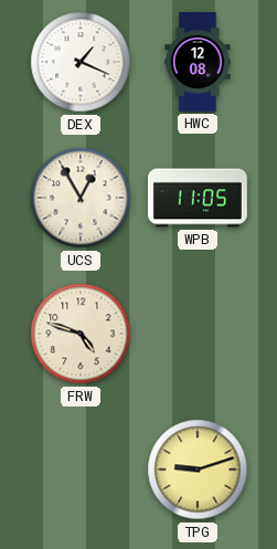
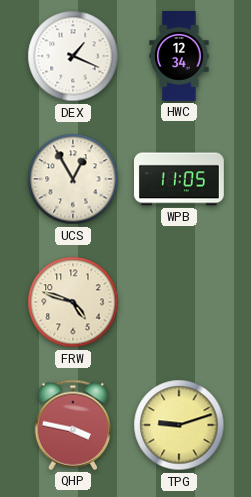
HWC: 12:08 -> 12:34
QHP: none -> 3:47
